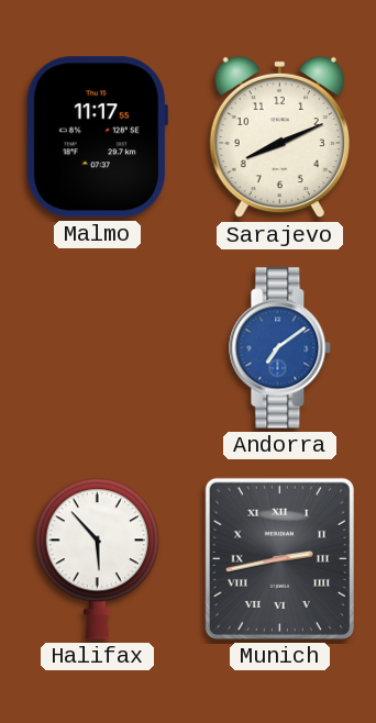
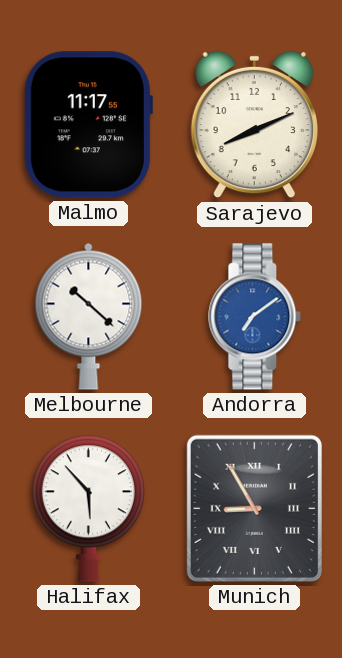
Melbourne: none -> 10:22
Munich: 2:43 -> 8:55
